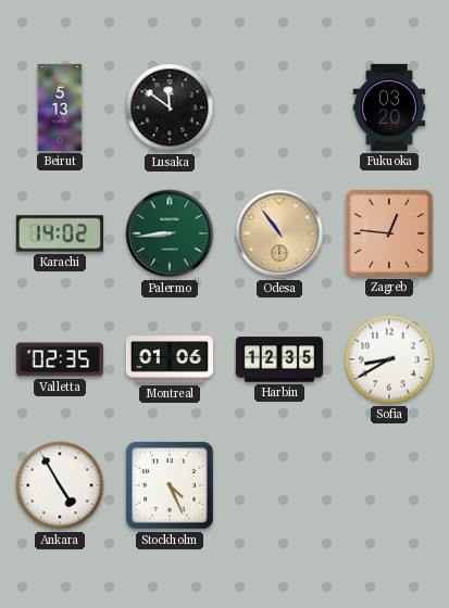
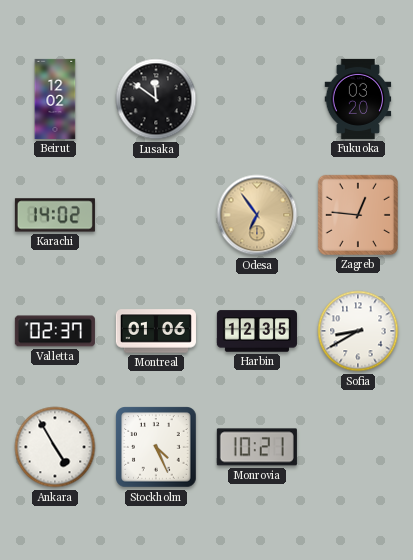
Beirut: 5:13 -> 12:02
Palermo: 8:44 -> none
Odesa: 10:54 -> 6:54
Valletta: 02:35 -> 02:37
Monrovia: none -> 10:21
